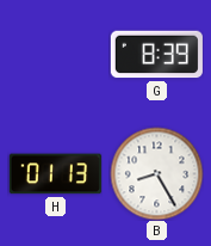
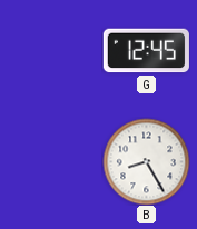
G: 8:39 -> 12:45
H: 01:13 -> none
